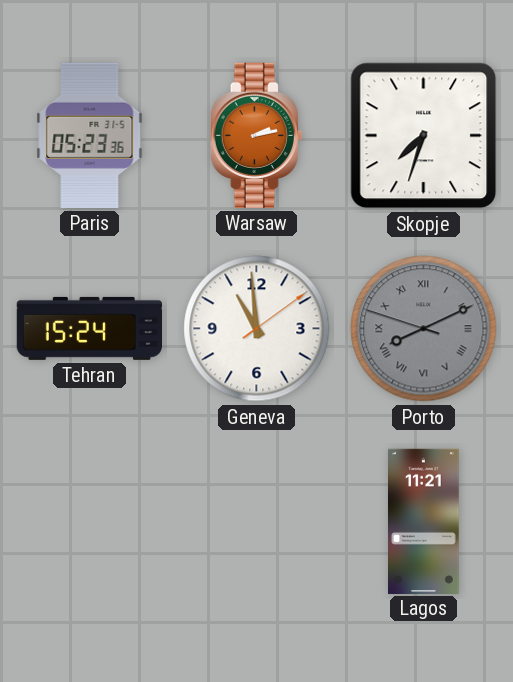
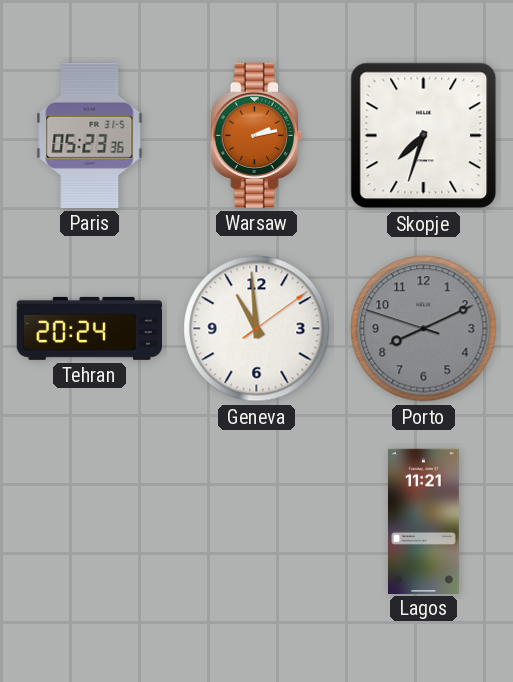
Tehran: 15:24 -> 20:24
Porto numerals: Roman -> Arabic
